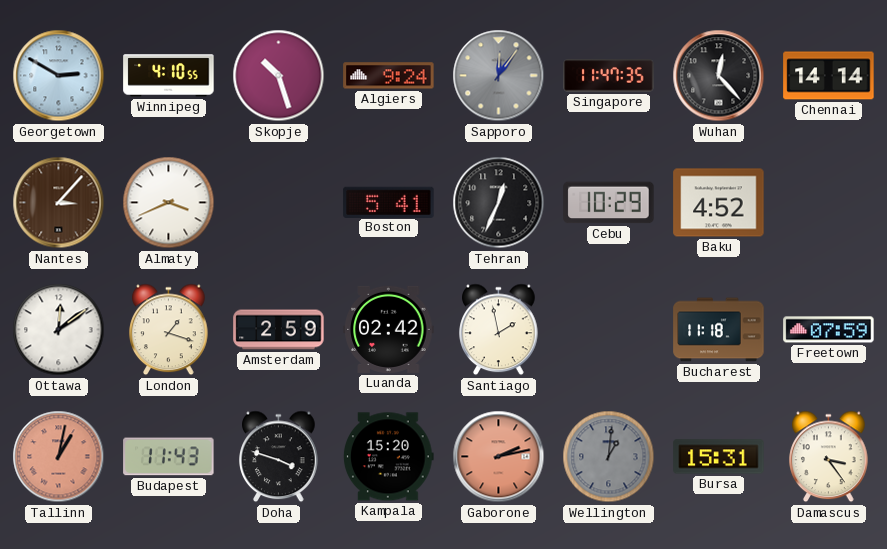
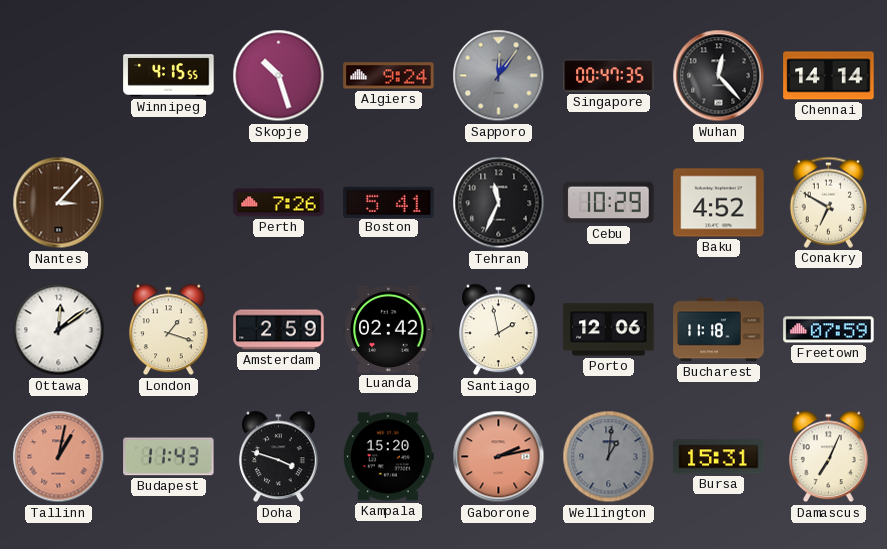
Georgetown: 2:50 -> none
Winnipeg: 4:10 -> 4:15
Singapore: 11:47 -> 00:47
Almaty: 3:41 -> none
Perth: none -> 7:26
Tehran: 12:34 -> 11:34
Conakry: none -> 6:50
Porto: none -> 12:06
Damascus: 3:24 -> 7:04
